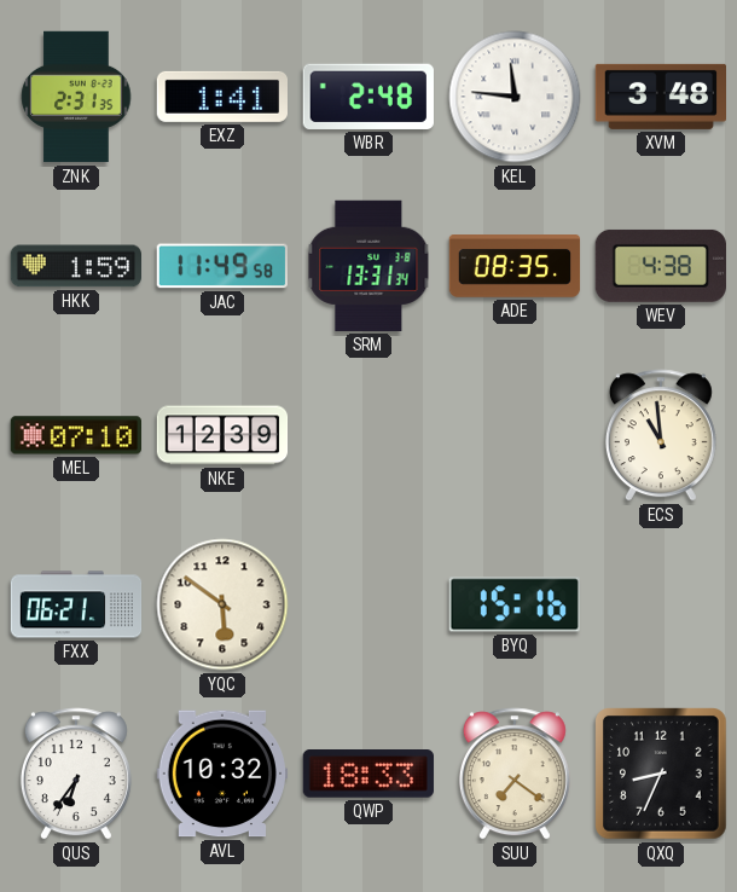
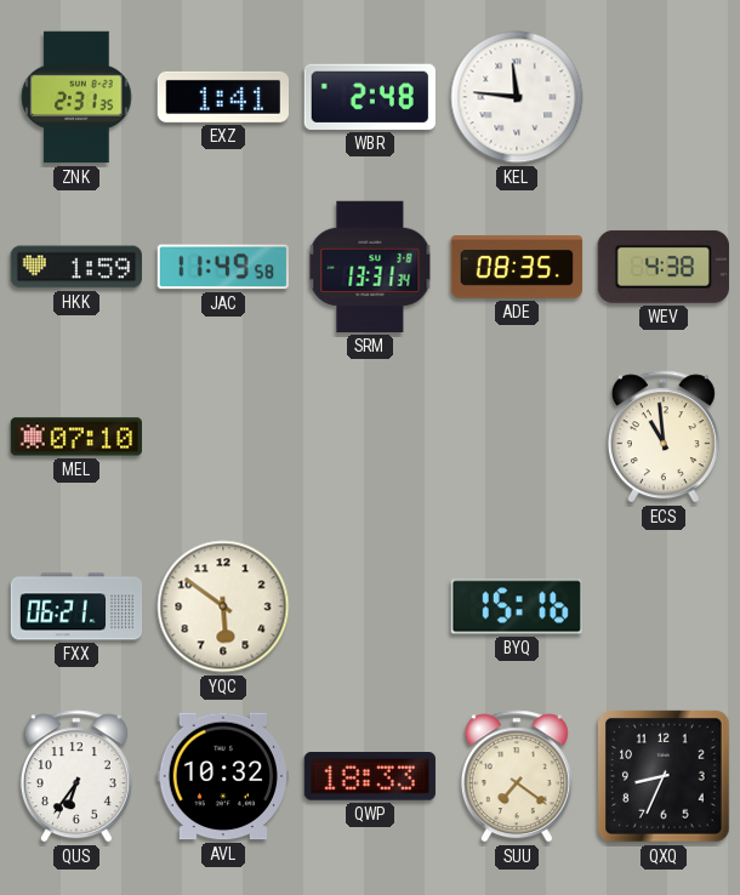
XVM: 3:48 -> none
NKE: 12:39 -> none
